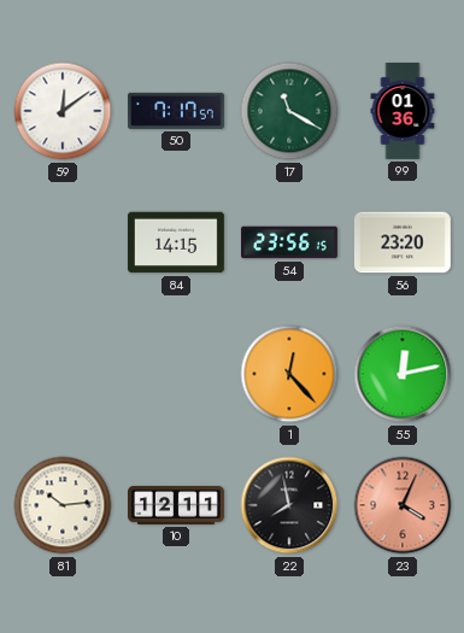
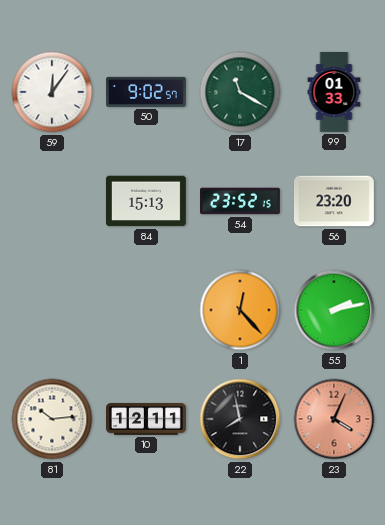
59: 12:09 -> 12:06
50: 7:17 -> 9:02
99: 01:36 -> 01:33
84: 14:15 -> 15:13
54: 23:56 -> 23:52
55: 12:13 -> 2:13
